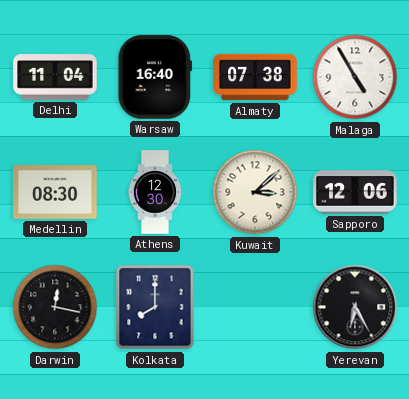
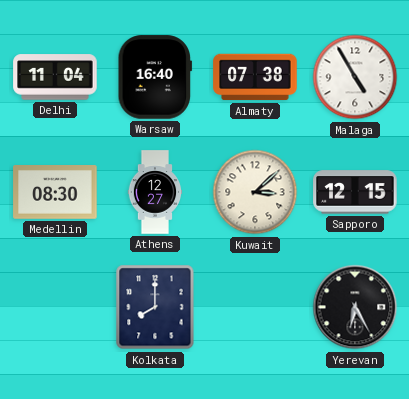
Athens: 12:30 -> 12:27
Sapporo: 12:06 -> 12:15
Darwin: 12:17 -> none
